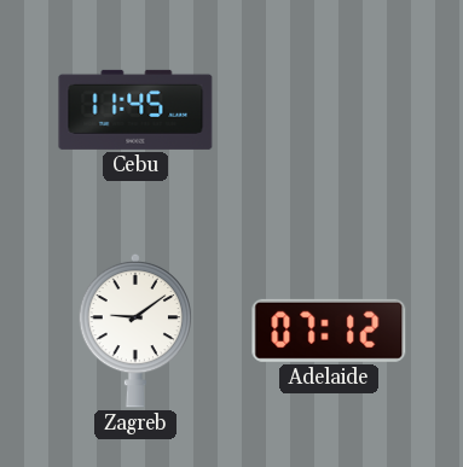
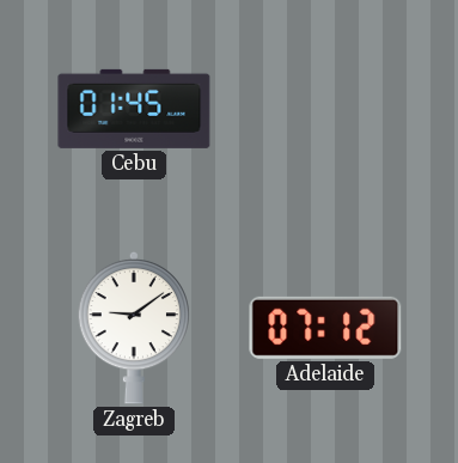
Cebu: 11:45 -> 01:45
